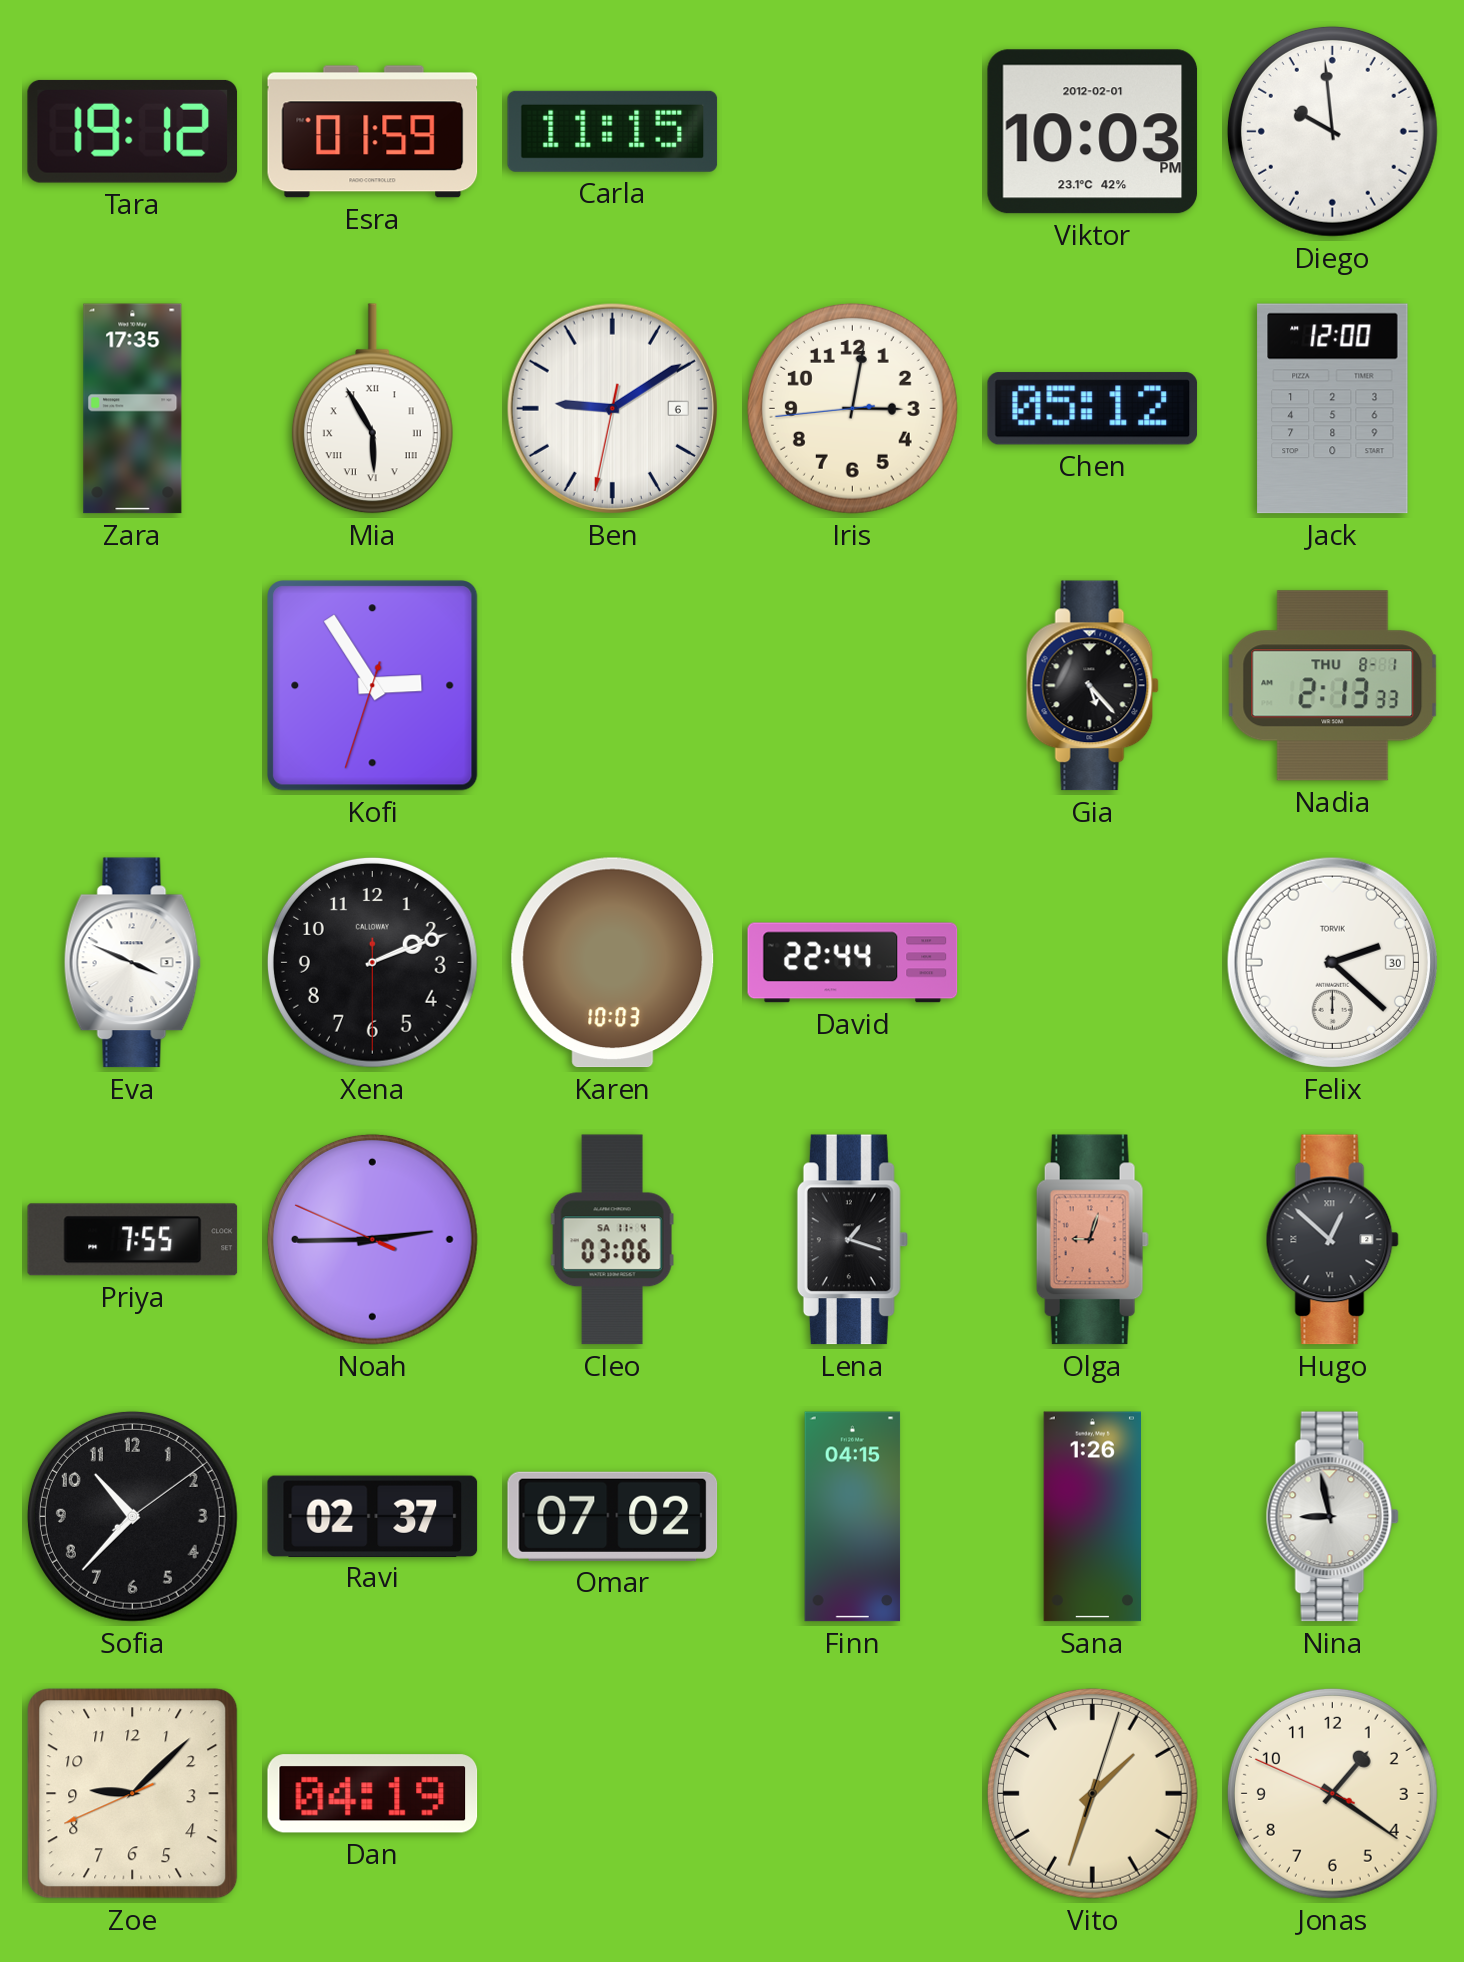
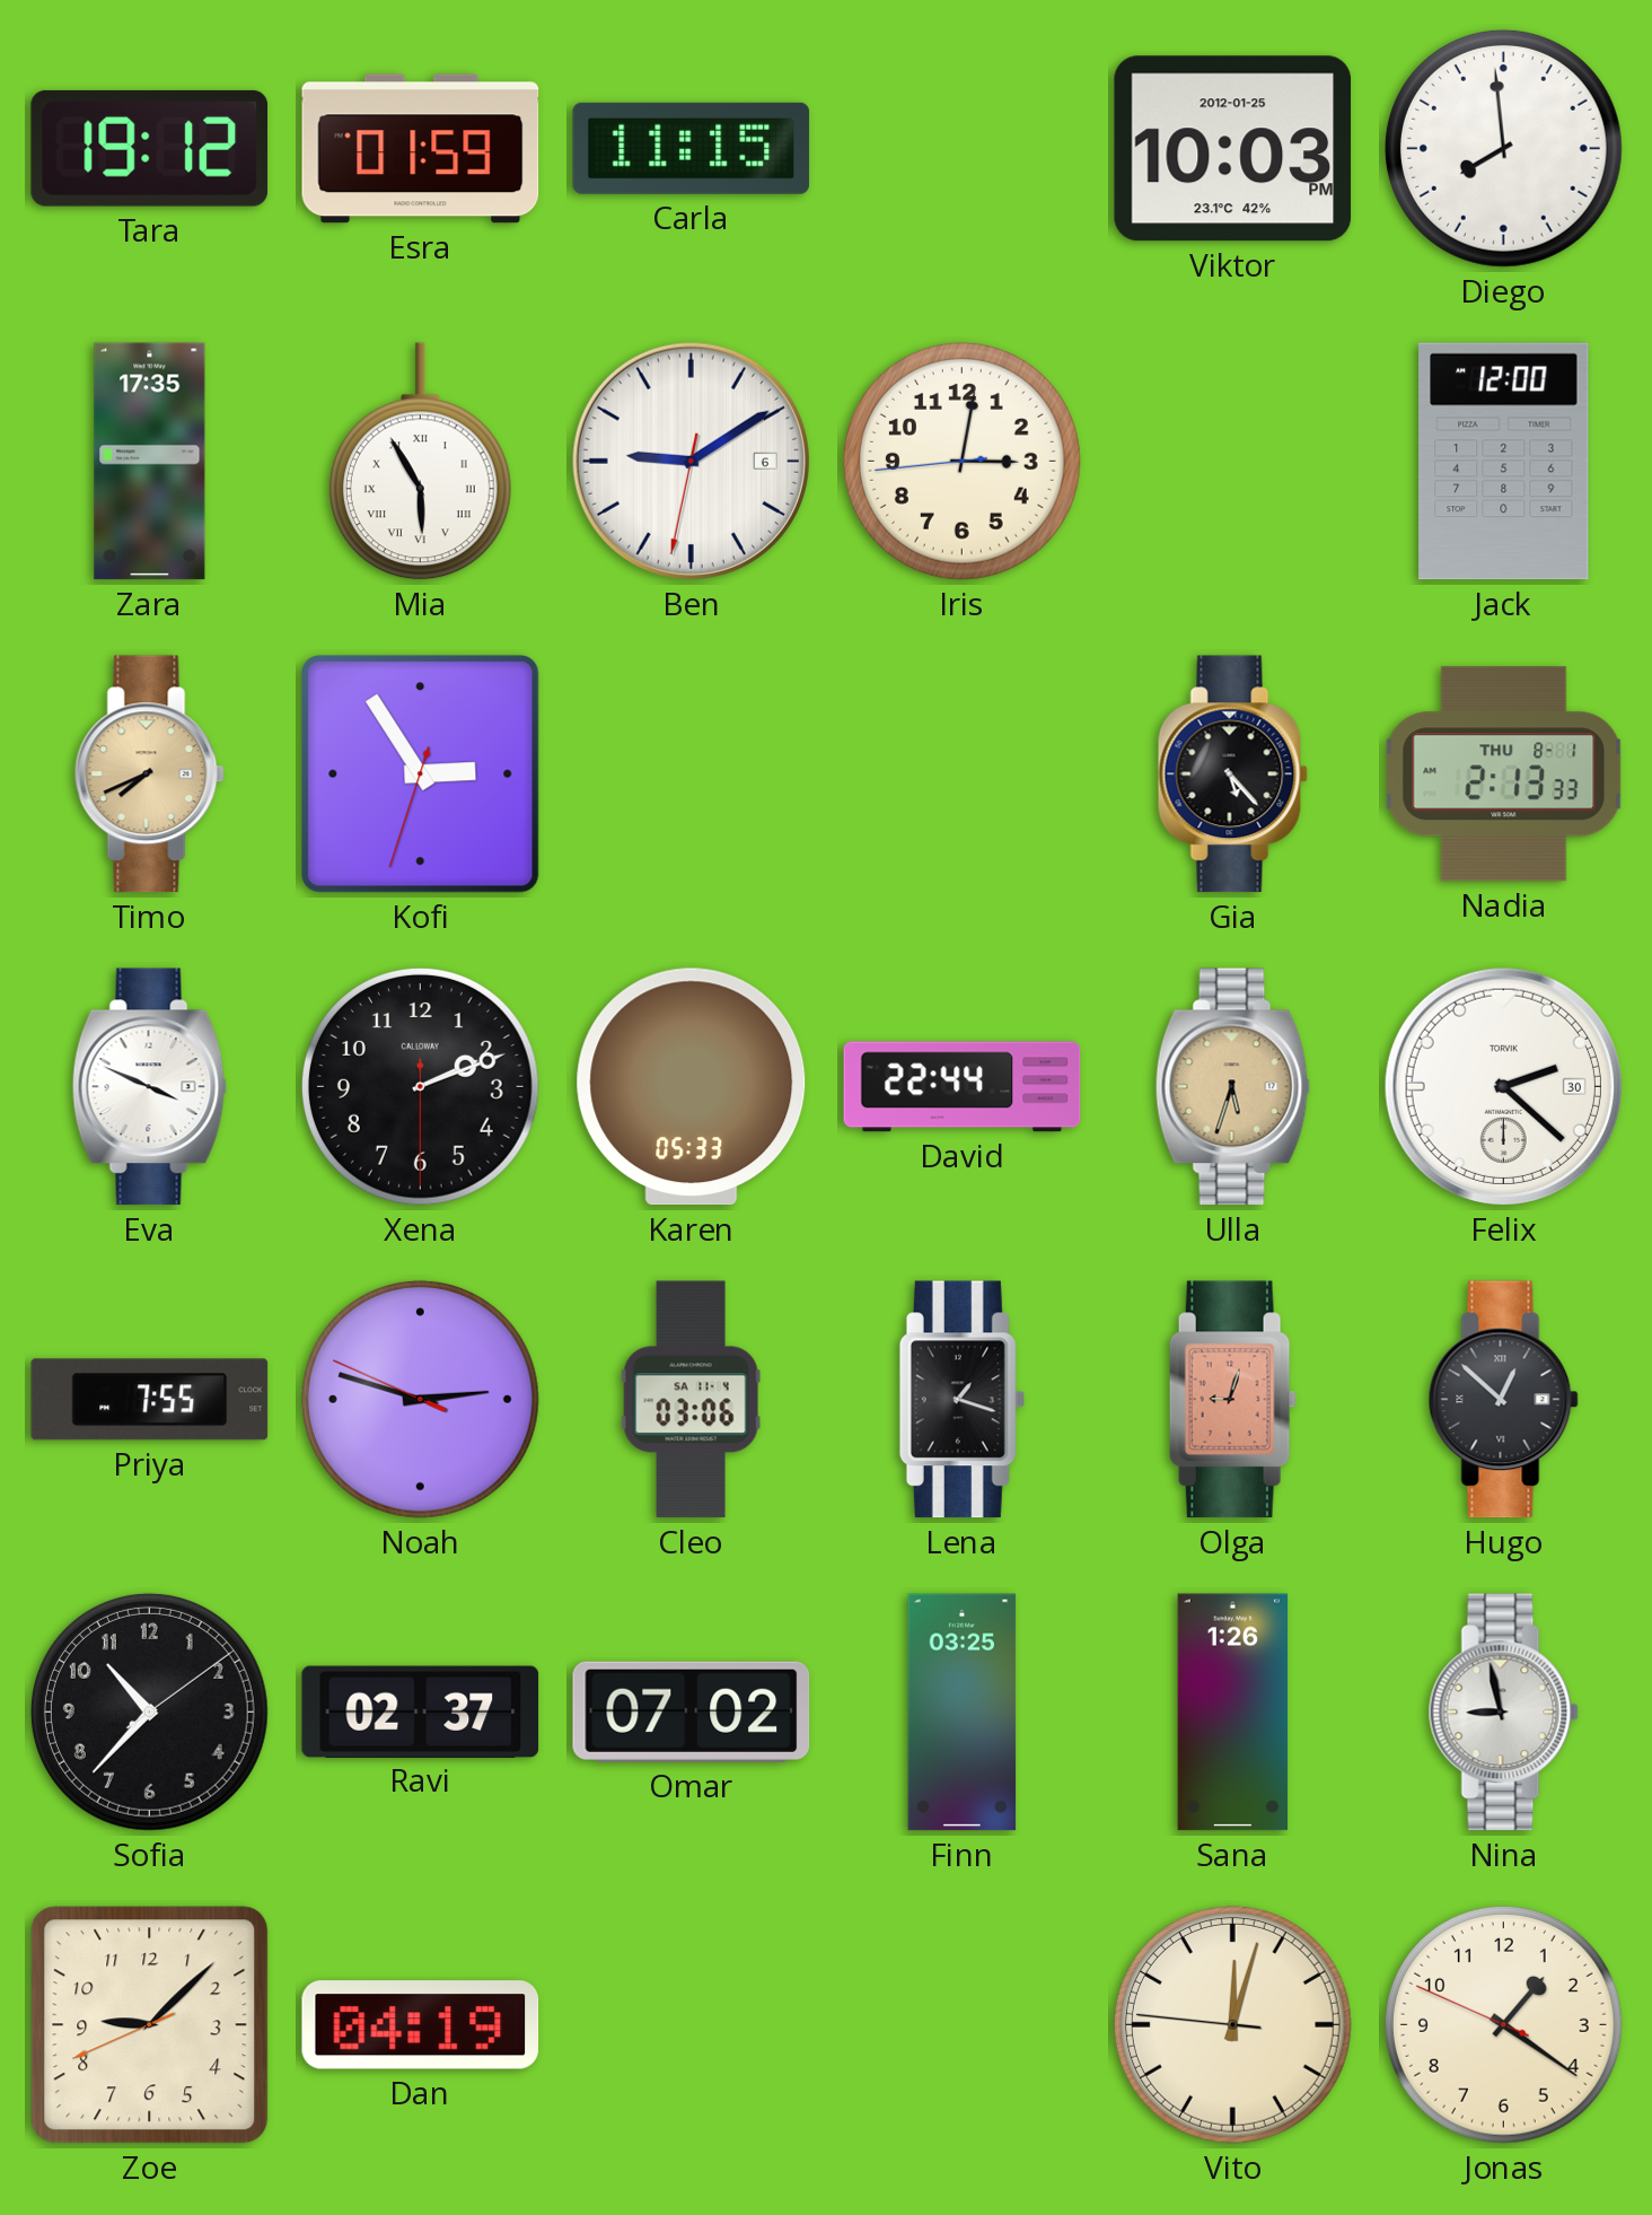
Viktor date: 2012-02-01 -> 2012-01-25
Diego: 9:59 -> 7:59
Chen: 05:12 -> none
Timo: none -> 7:41
Karen: 10:03 -> 05:33
Ulla: none -> 5:33
Noah: 2:44 -> 2:47
Finn: 04:15 -> 03:25
Vito: 1:33 -> 12:02
